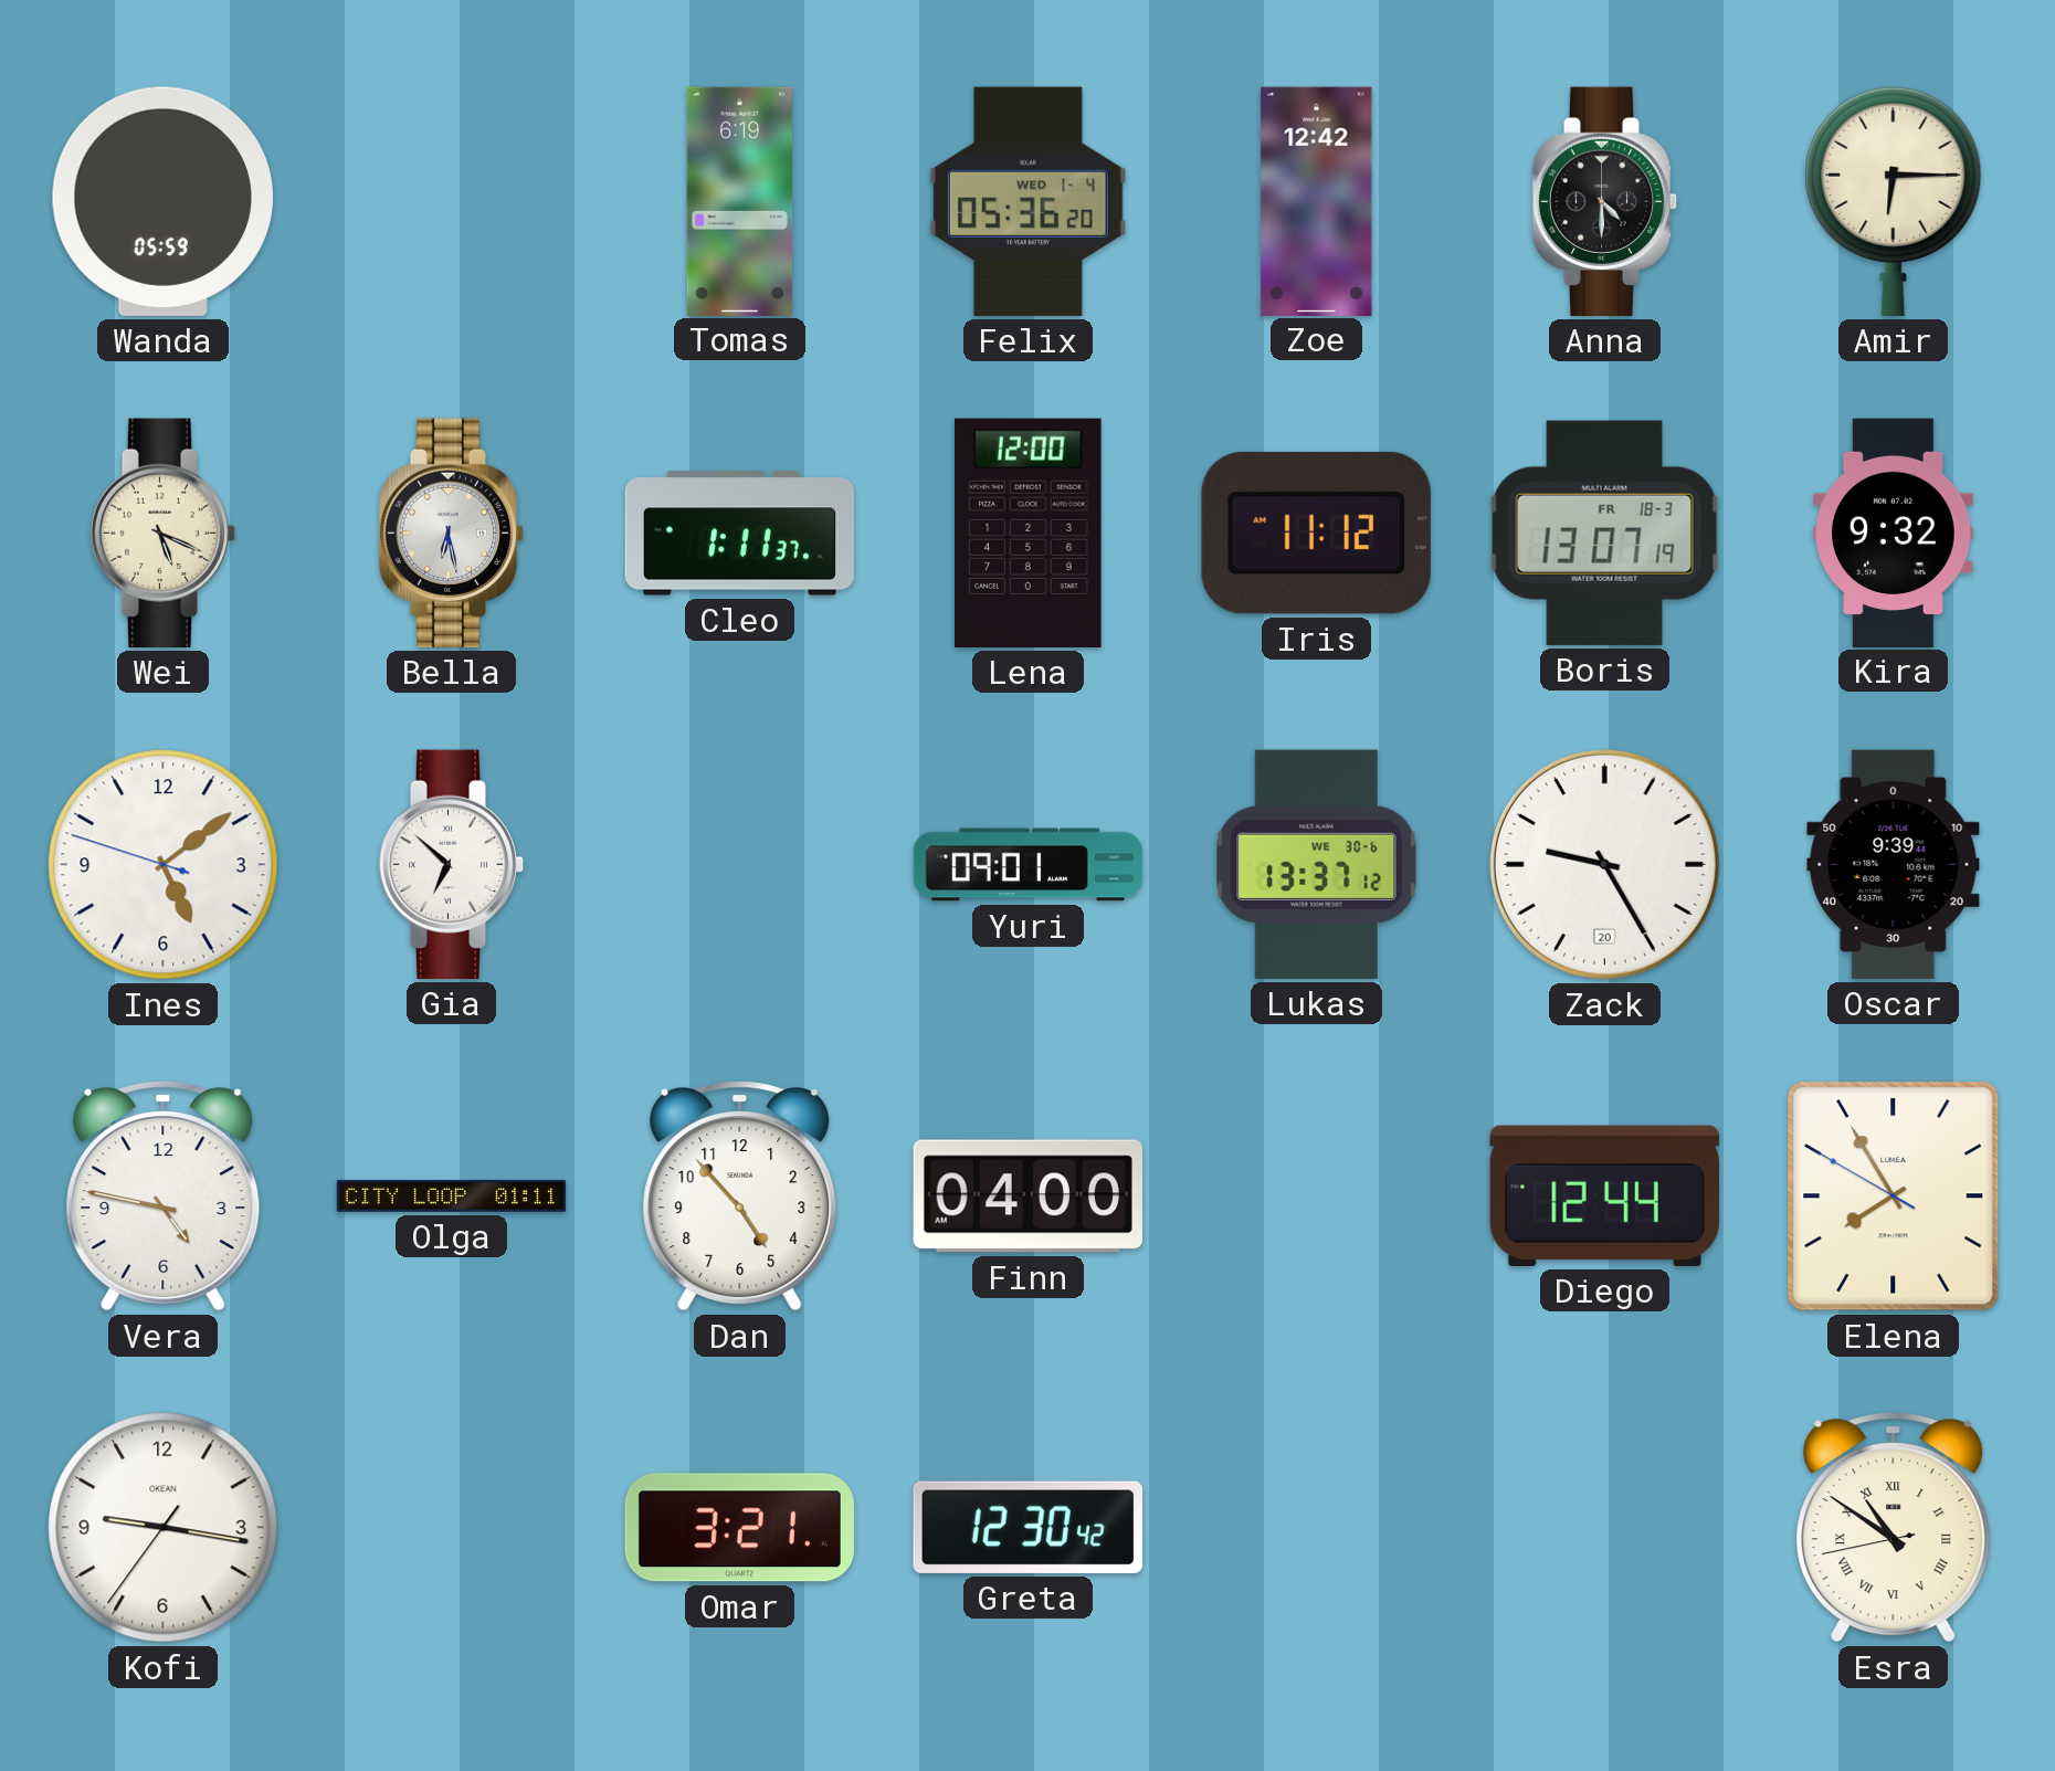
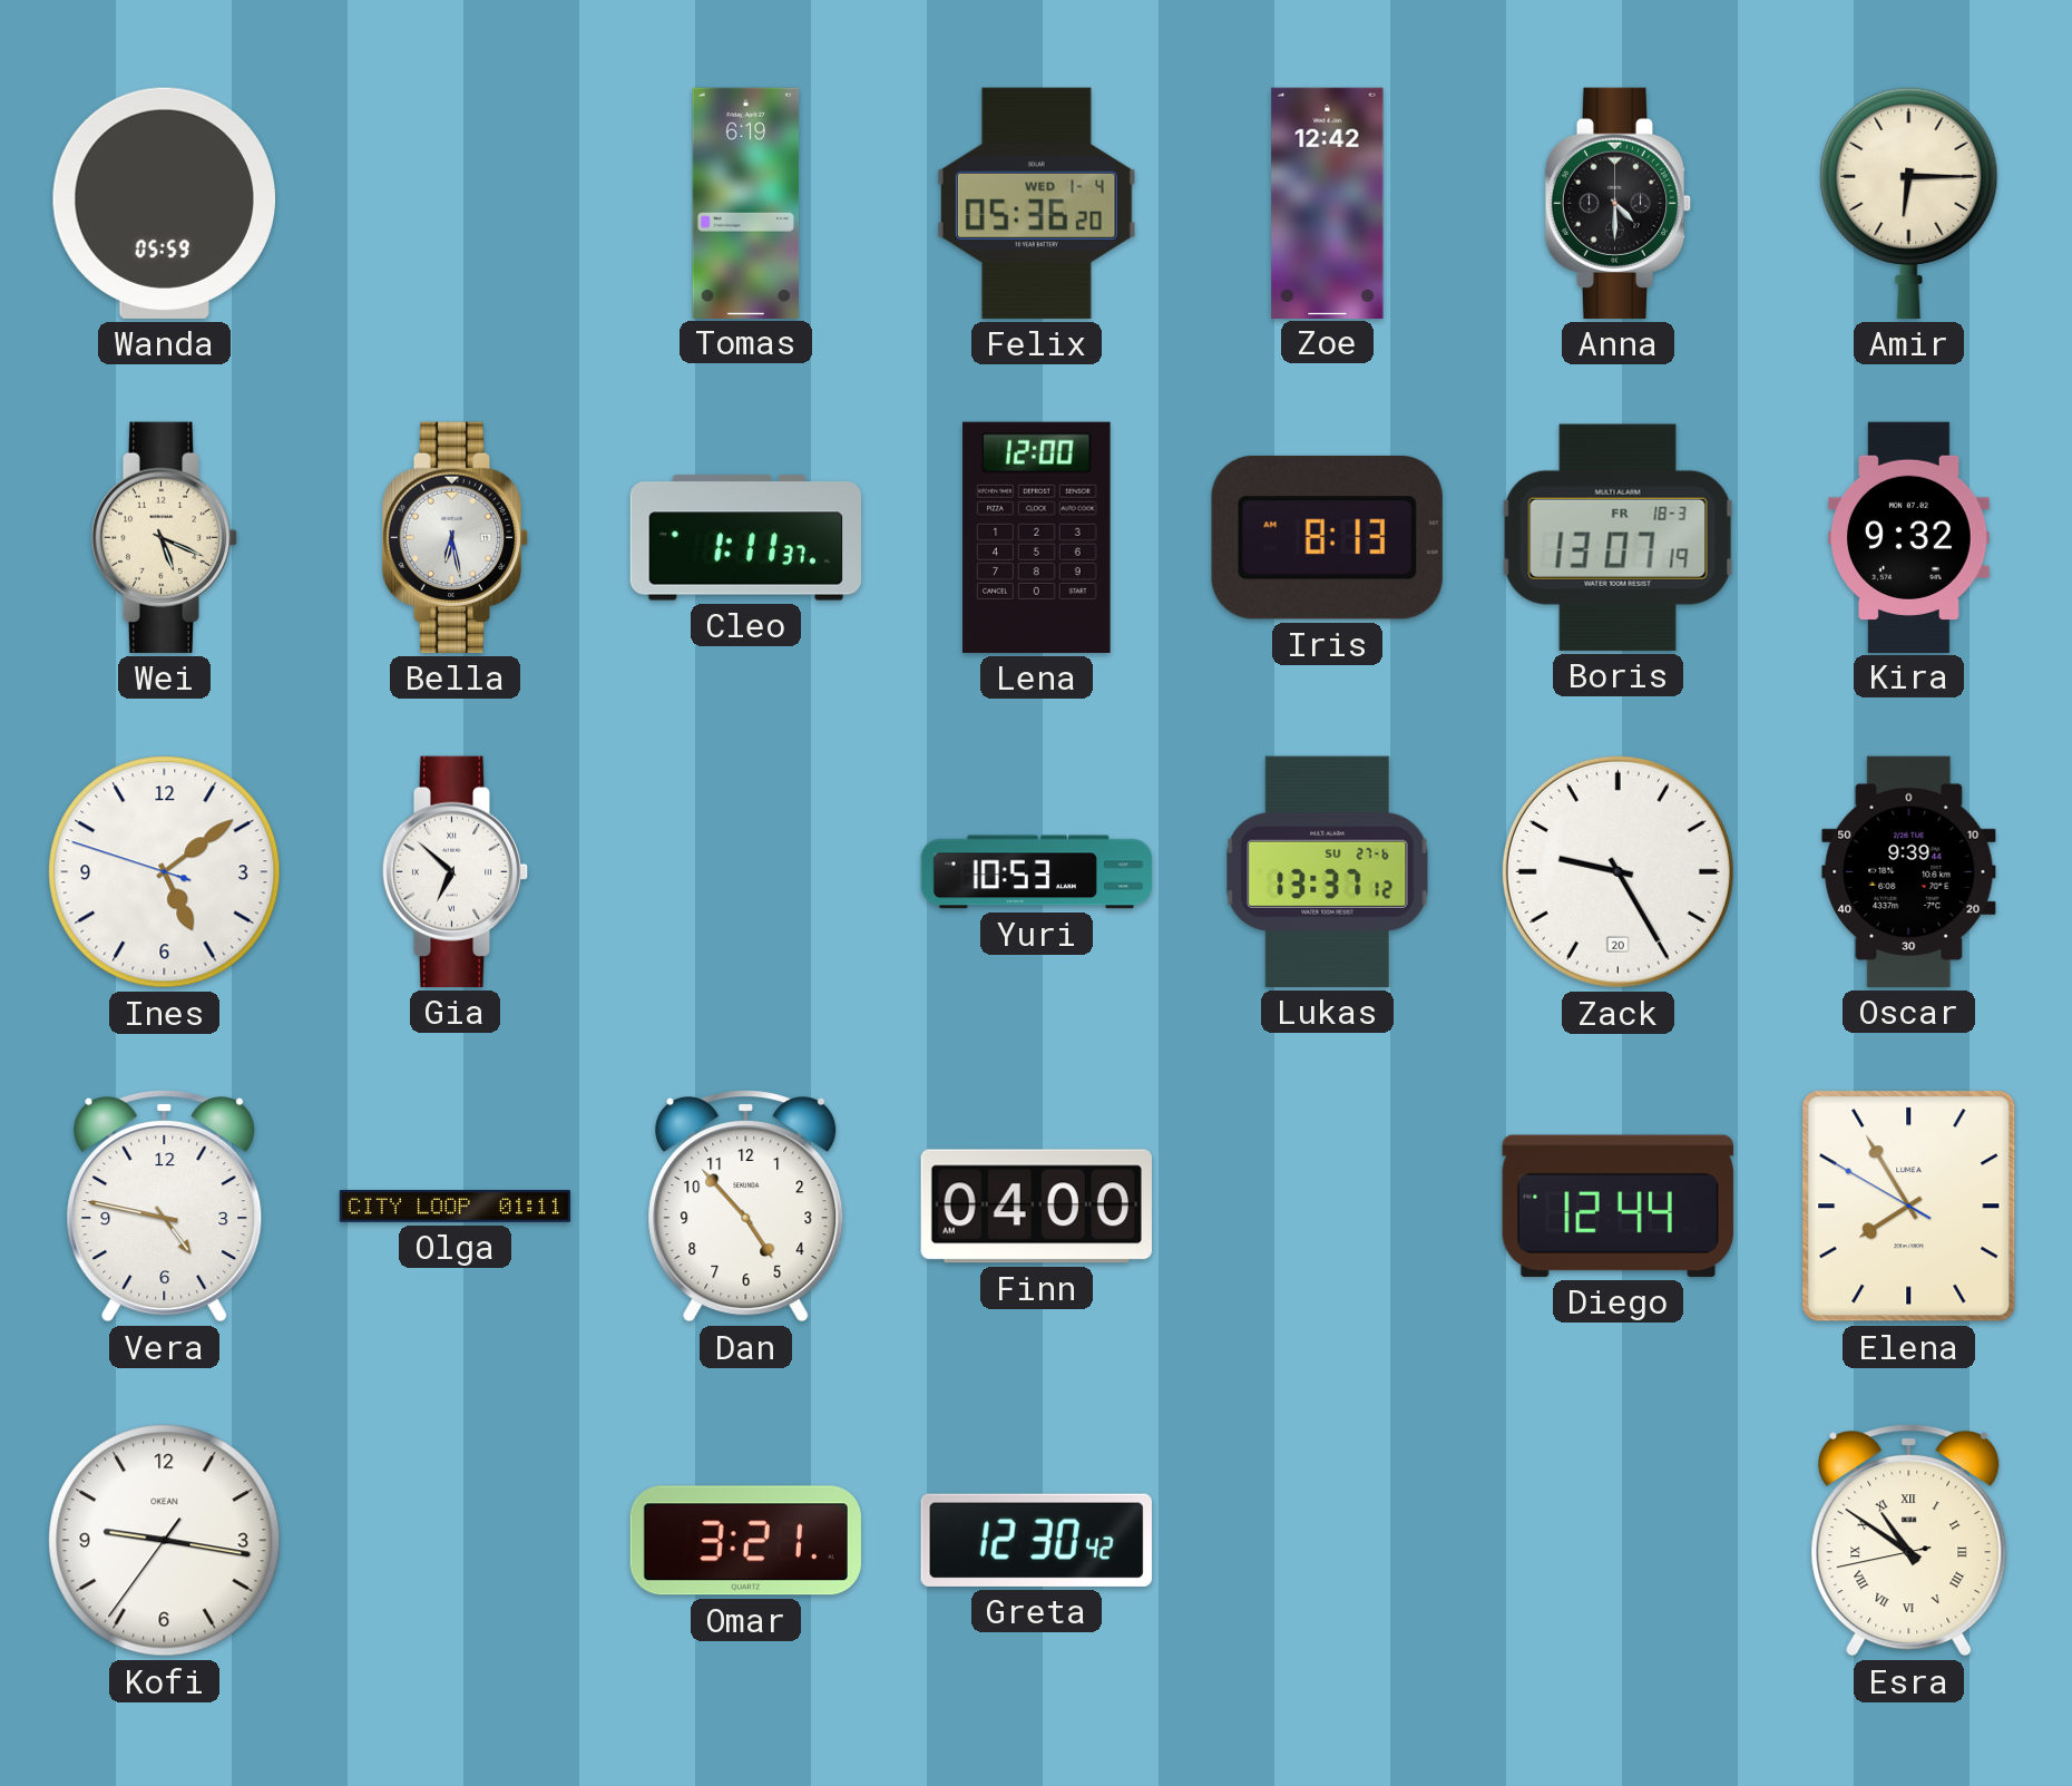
Iris: 11:12 -> 8:13
Yuri: 09:01 -> 10:53
Lukas date: WE 30-6 -> SU 27-6
